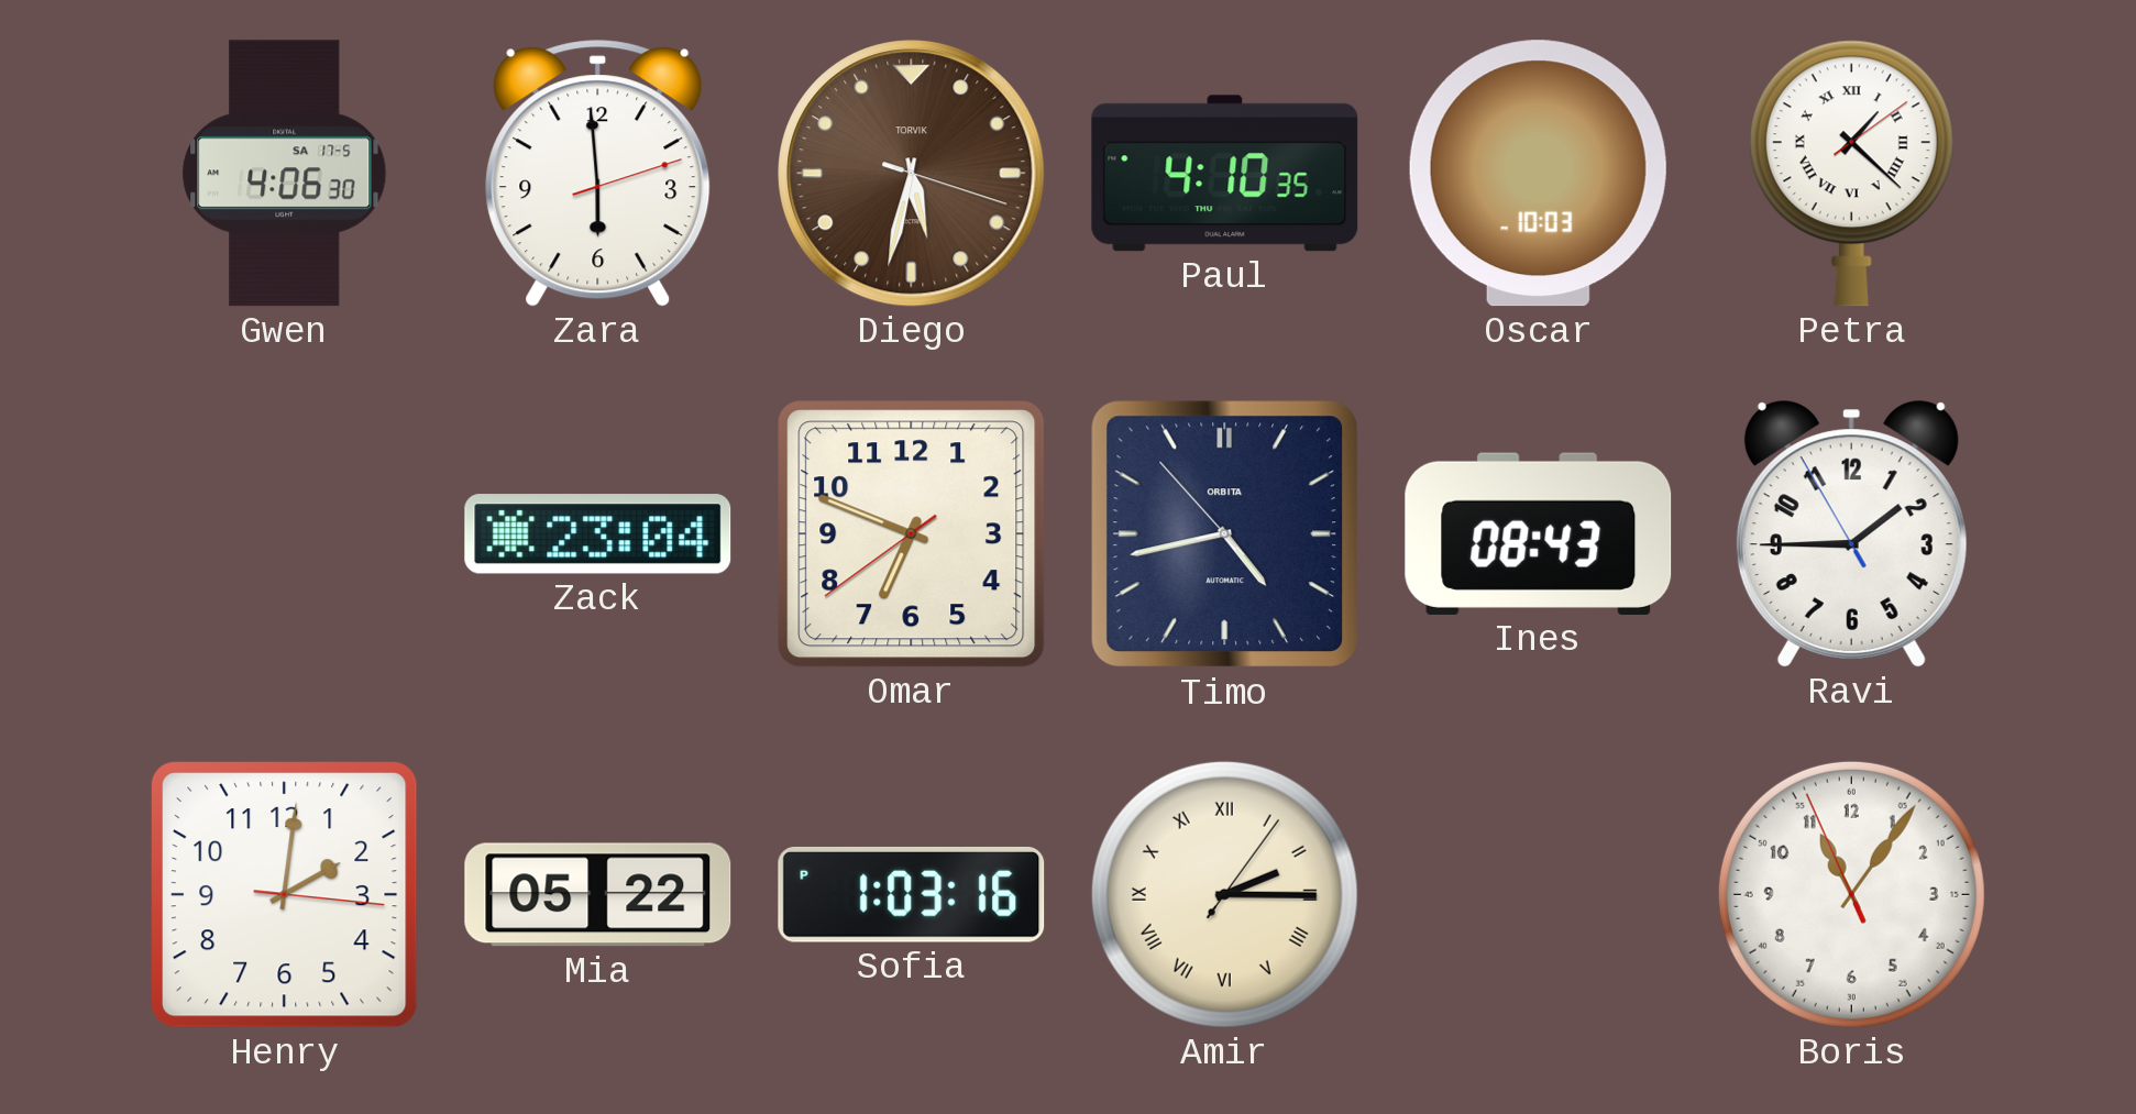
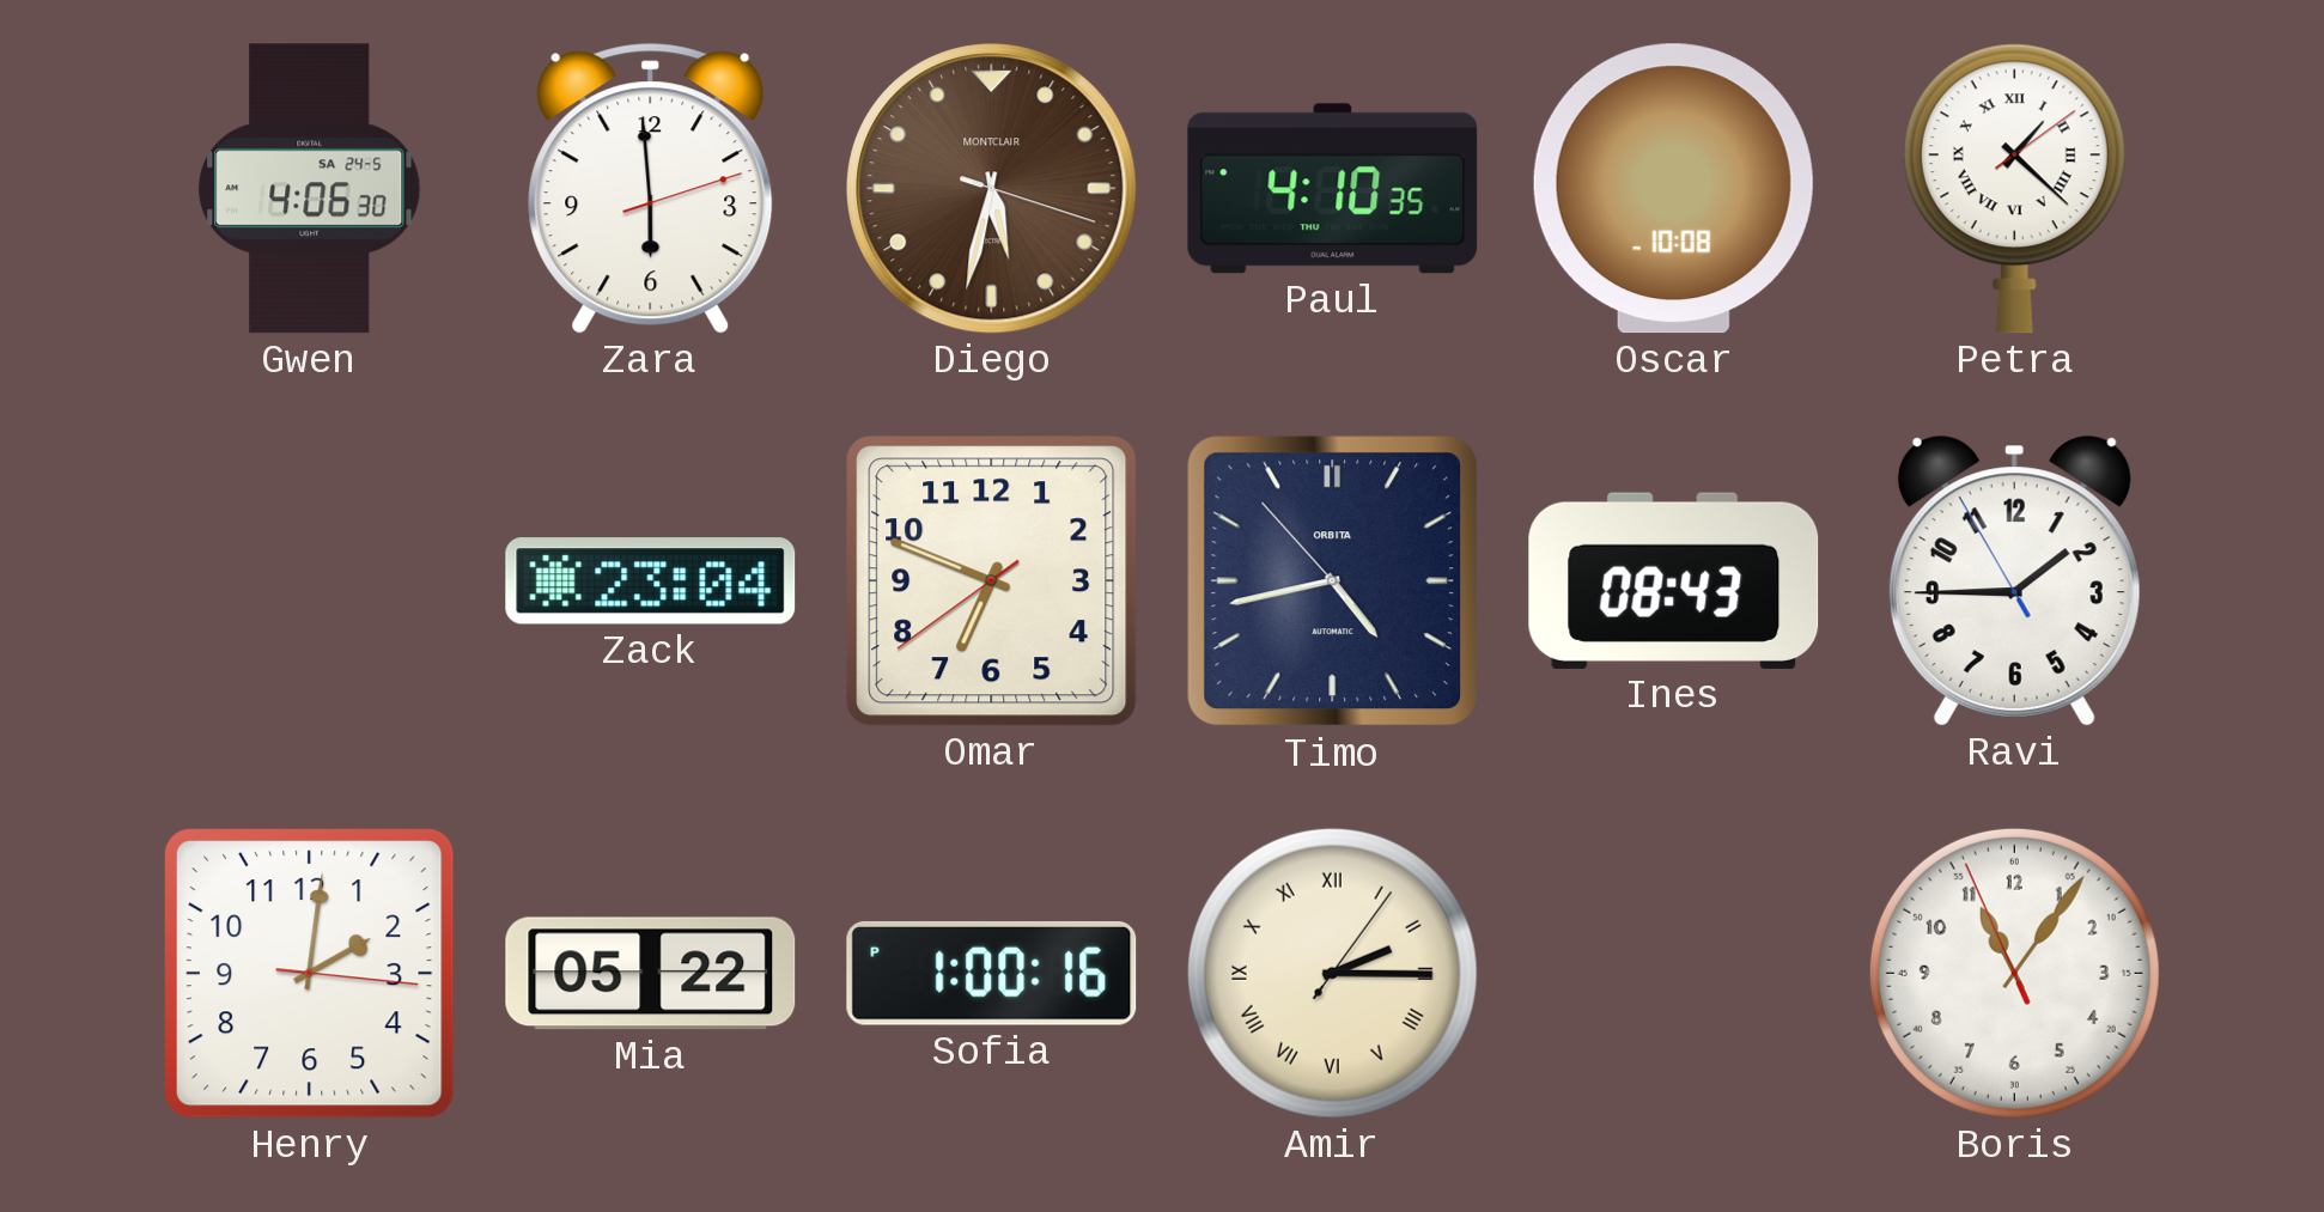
Gwen date: SA 17-5 -> SA 24-5
Diego brand: TORVIK -> MONTCLAIR
Oscar: 10:03 -> 10:08
Sofia: 1:03 -> 1:00
